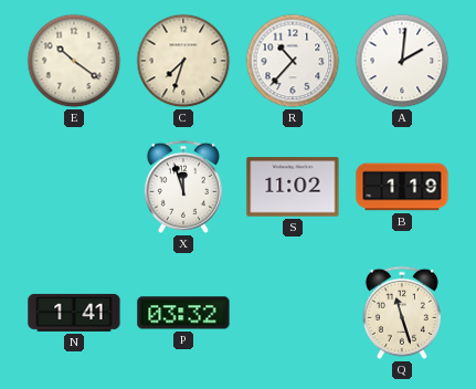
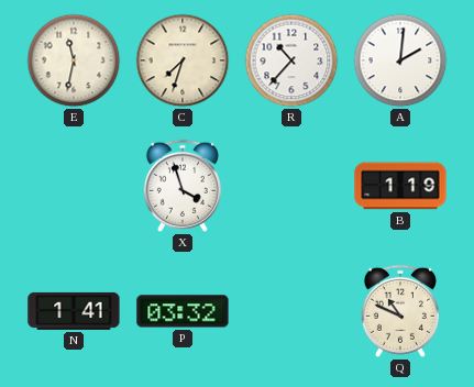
E: 10:21 -> 11:32
X: 11:57 -> 3:57
S: 11:02 -> none
Q: 11:27 -> 10:49
